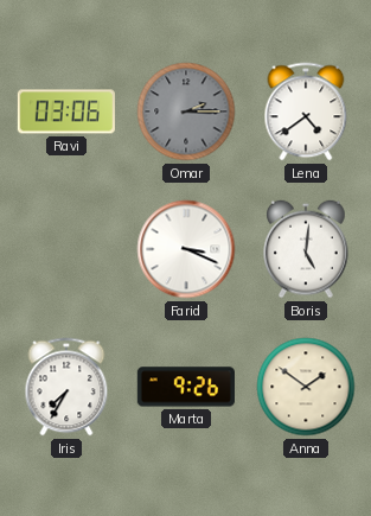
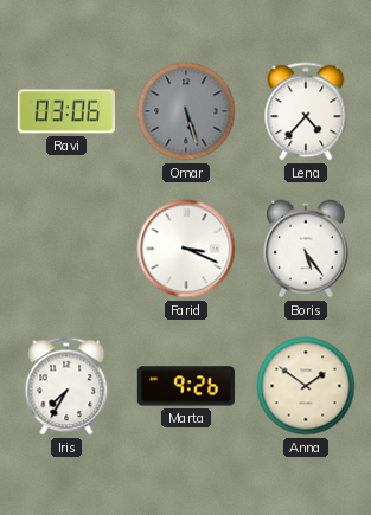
Omar: 2:15 -> 5:27
Lena: 4:39 -> 4:37
Boris: 5:01 -> 5:24
